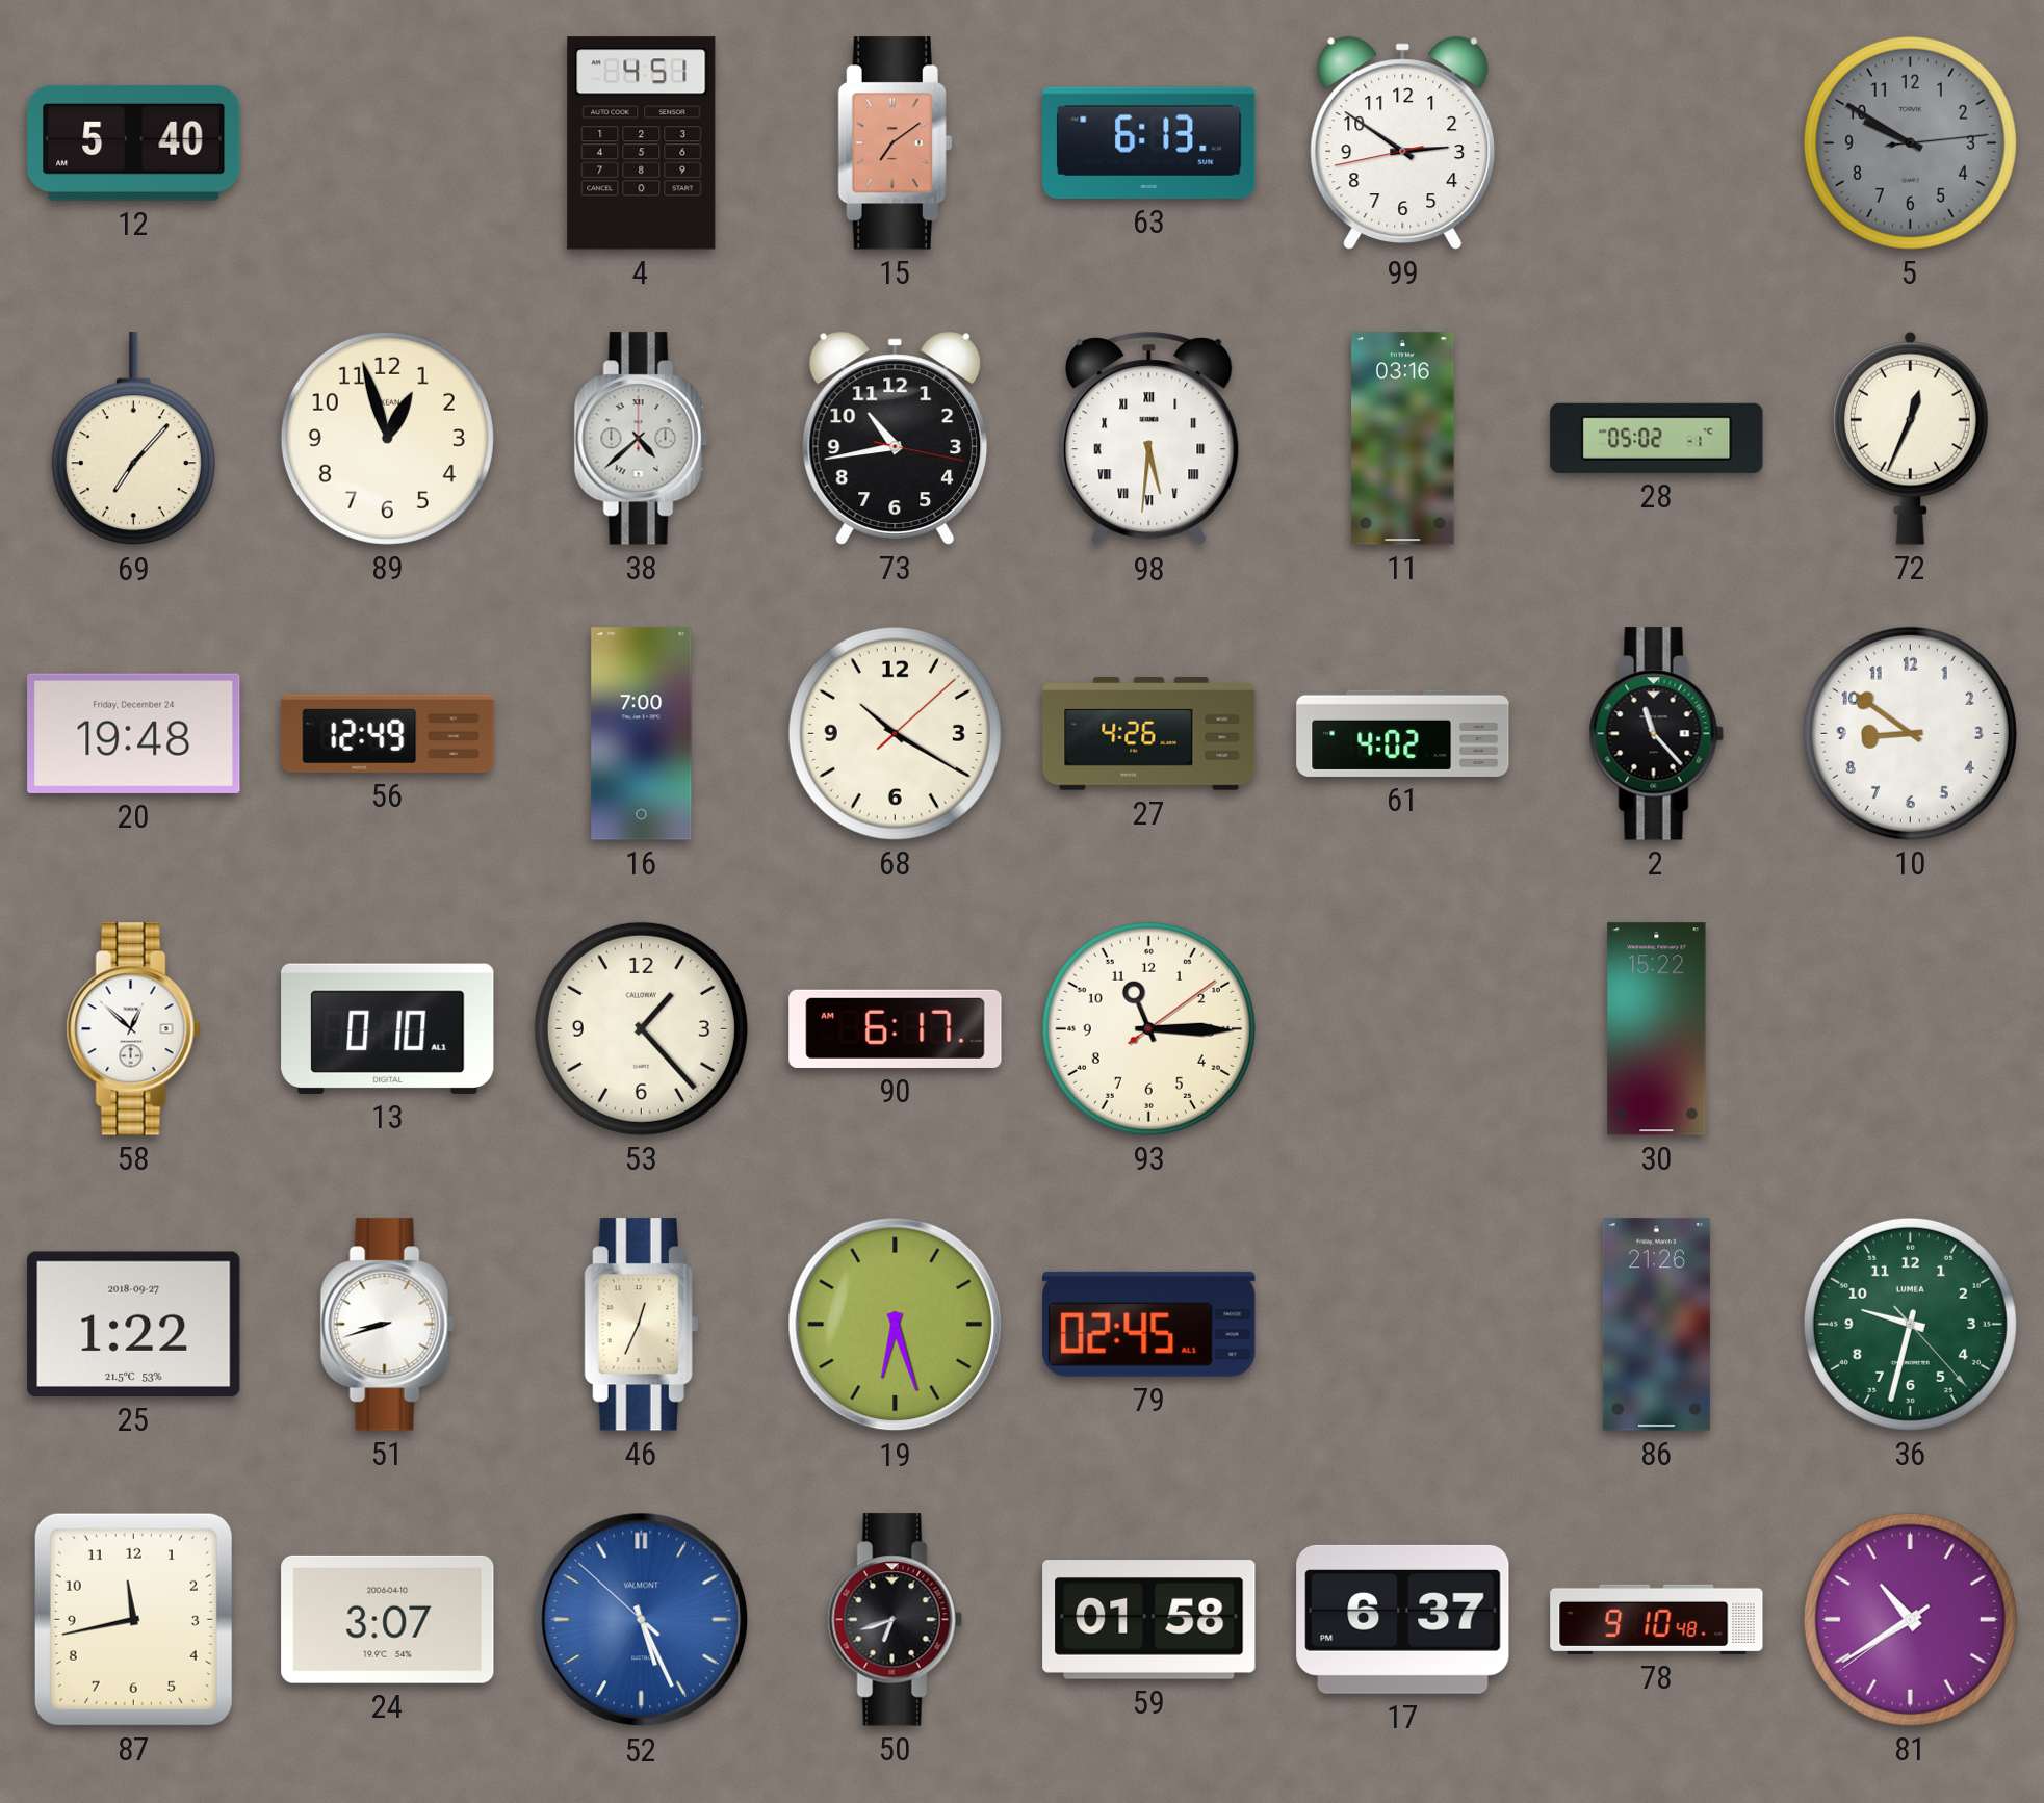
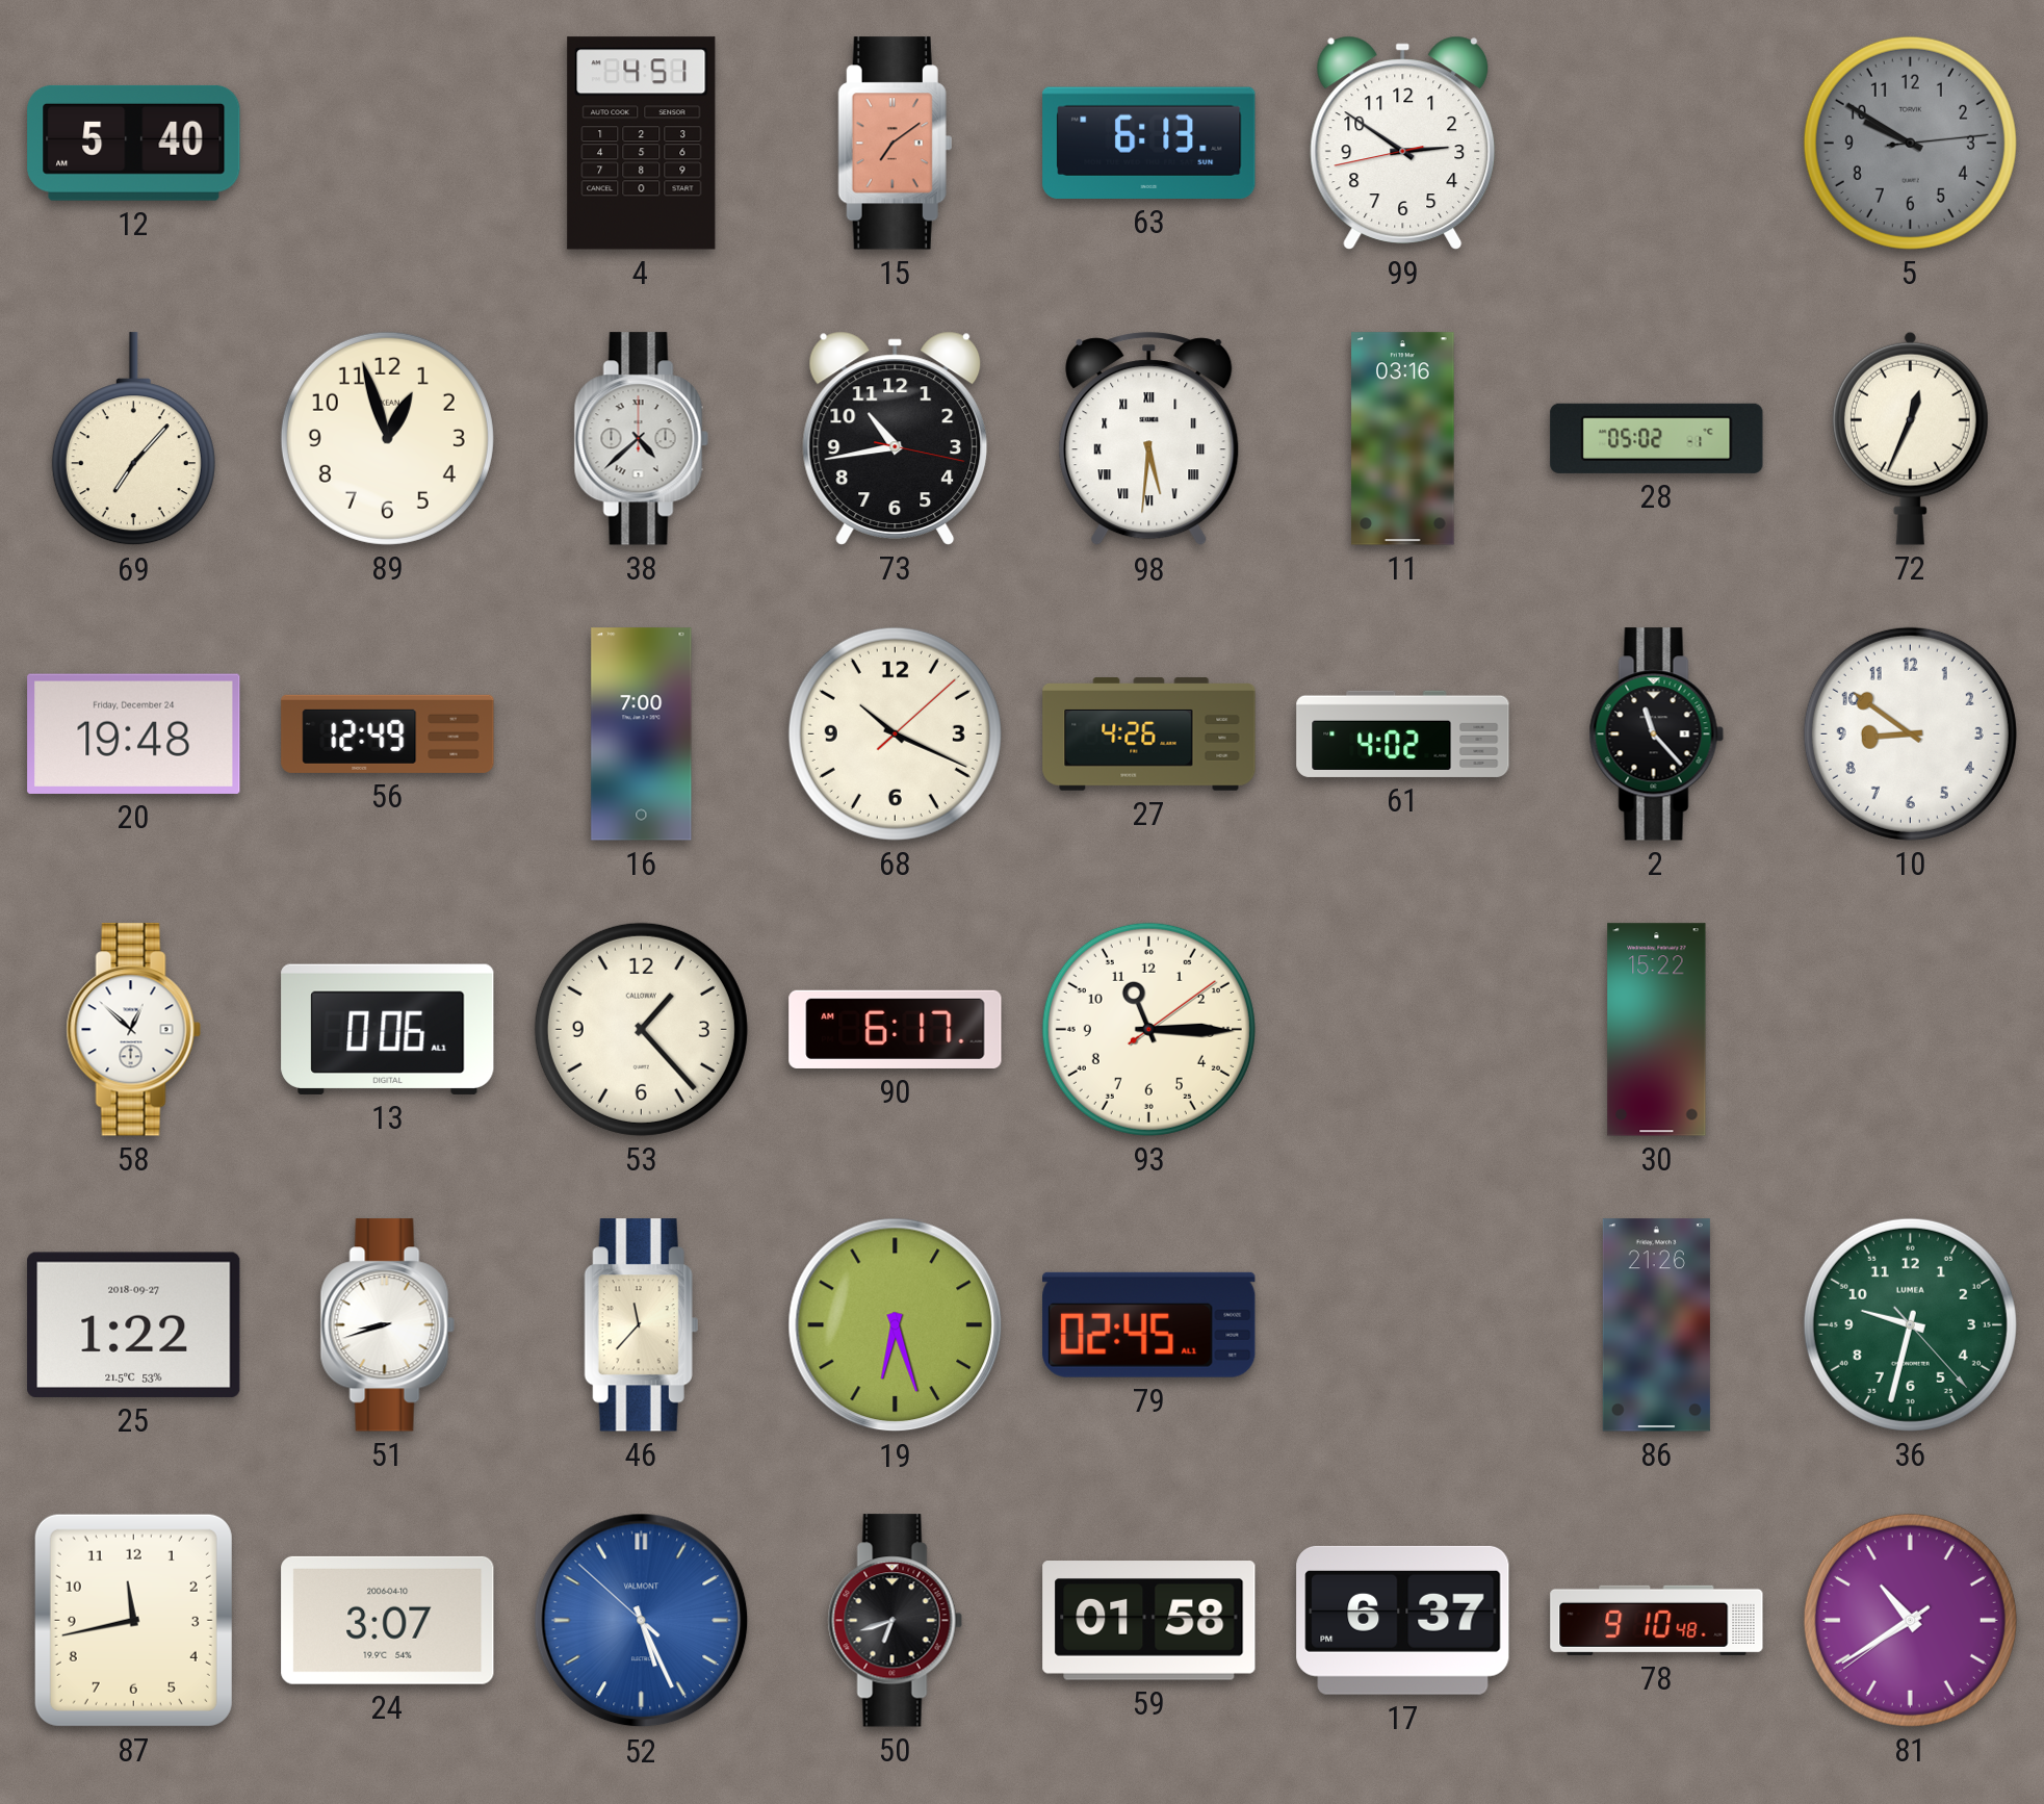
68: 10:20 -> 10:19
13: 0:10 -> 0:06
46: 12:34 -> 11:37
